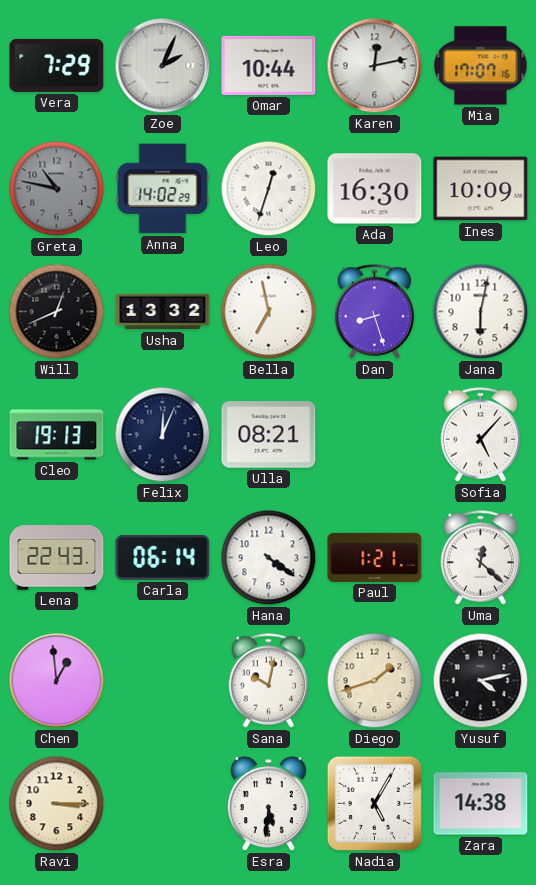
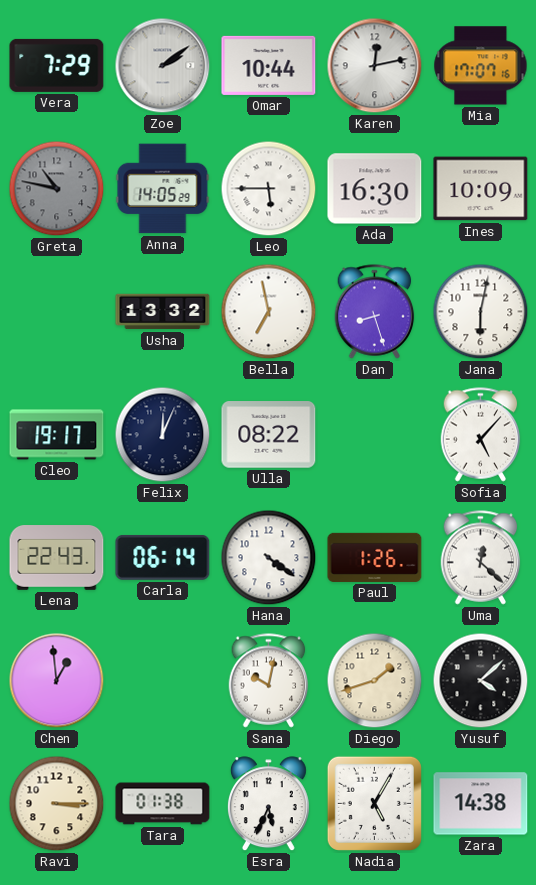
Zoe: 2:04 -> 2:09
Anna: 14:02 -> 14:05
Leo: 12:33 -> 5:45
Will: 12:41 -> none
Cleo: 19:13 -> 19:17
Ulla: 08:21 -> 08:22
Paul: 1:21 -> 1:26
Yusuf: 4:13 -> 4:08
Tara: none -> 01:38
Esra: 5:31 -> 5:34
